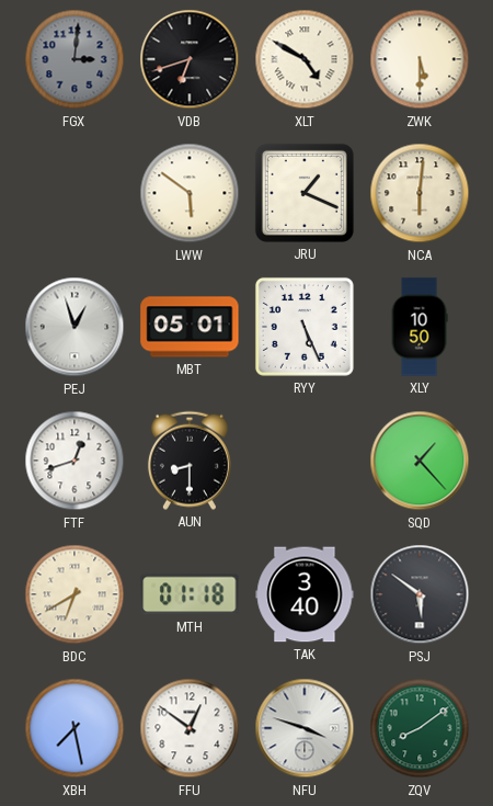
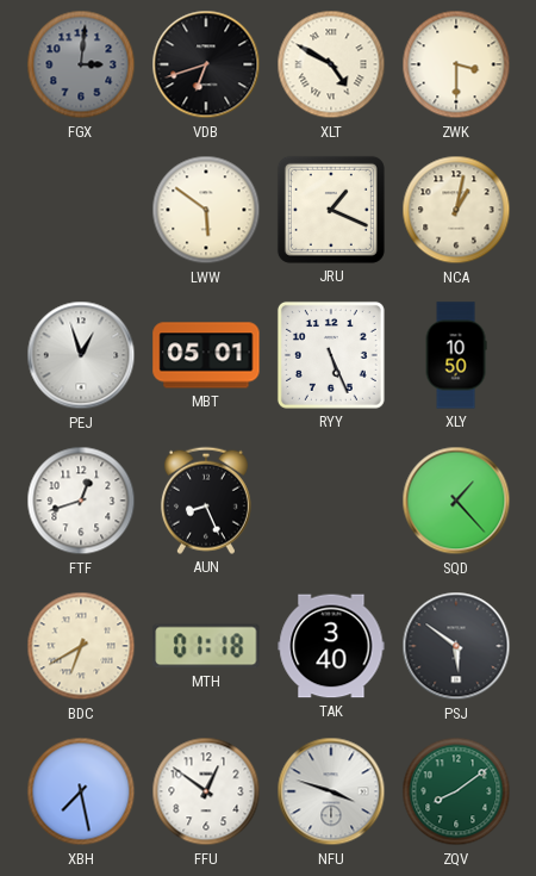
ZWK: 5:30 -> 3:30
NCA: 6:01 -> 1:02
AUN: 8:30 -> 8:26
